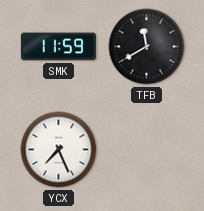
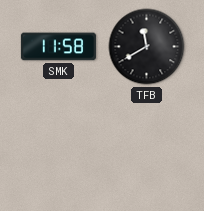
SMK: 11:59 -> 11:58
YCX: 7:26 -> none
